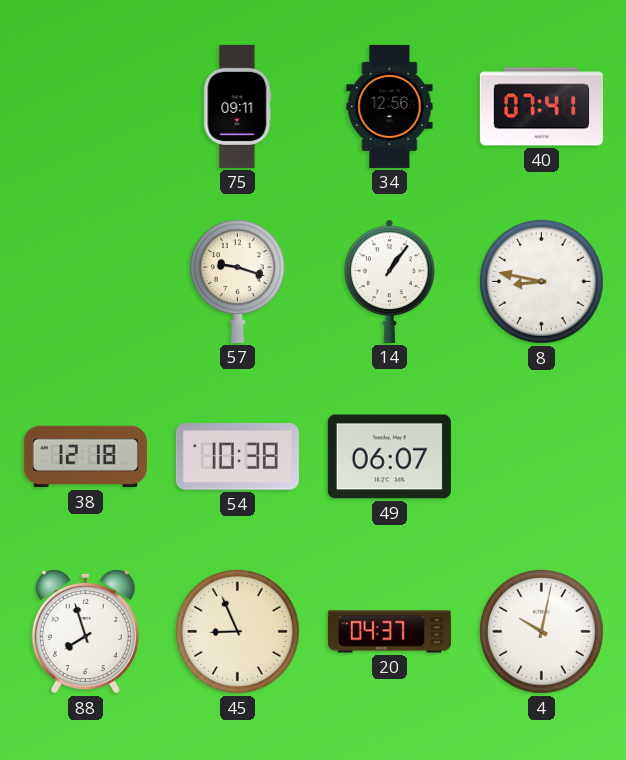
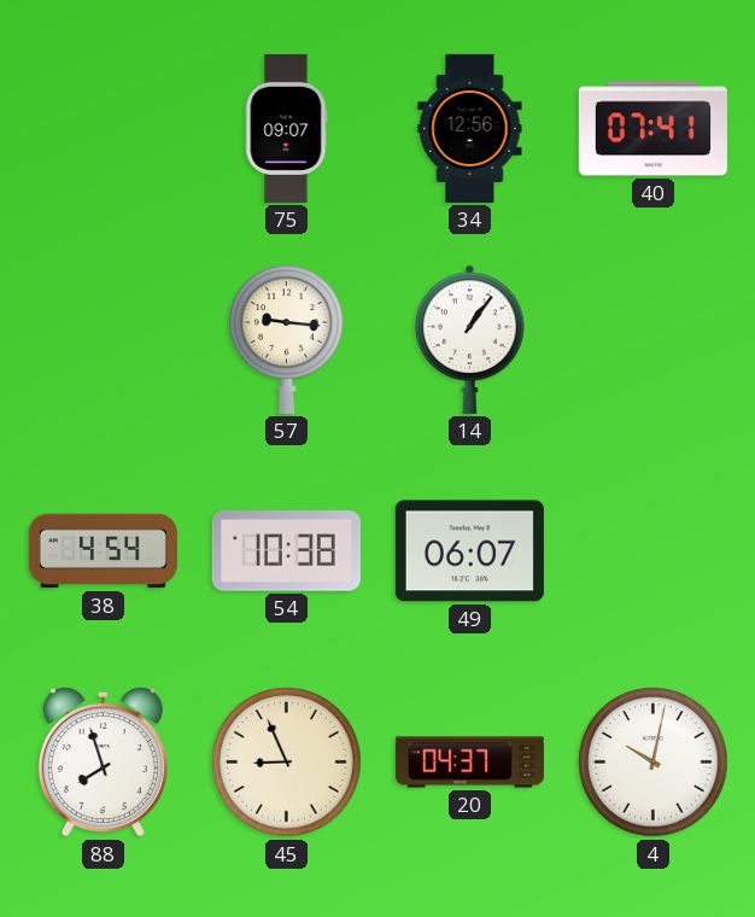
75: 09:11 -> 09:07
57: 9:18 -> 9:16
8: 8:47 -> none
38: 12:18 -> 4:54
